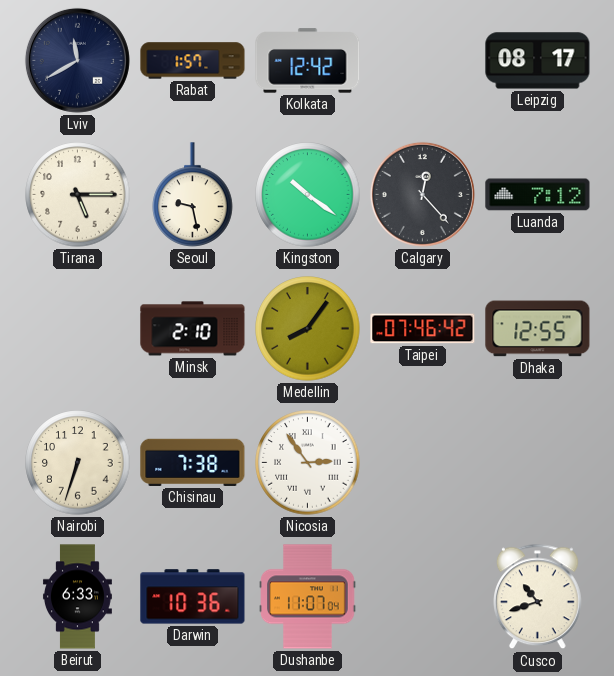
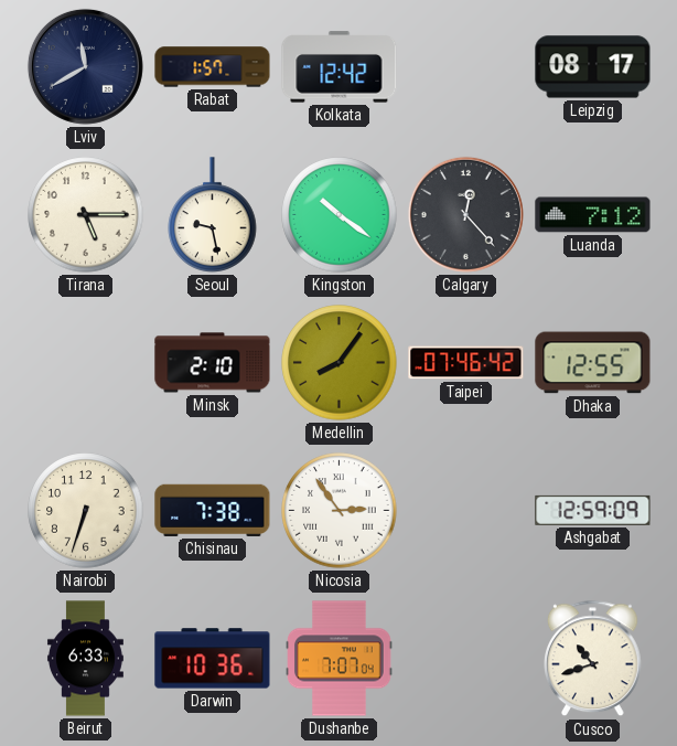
Ashgabat: none -> 12:59
Dushanbe: 11:07 -> 7:07
